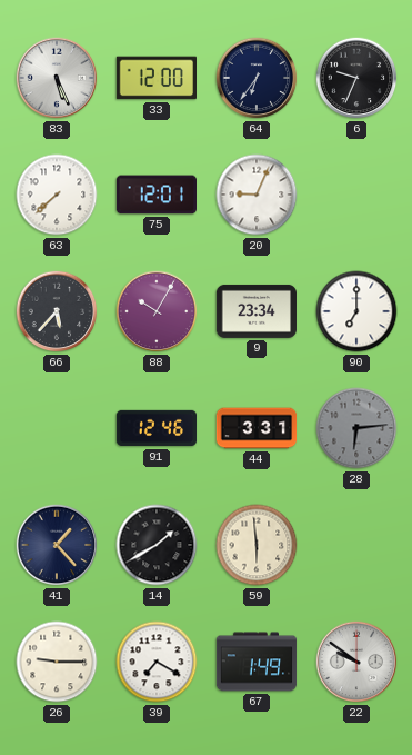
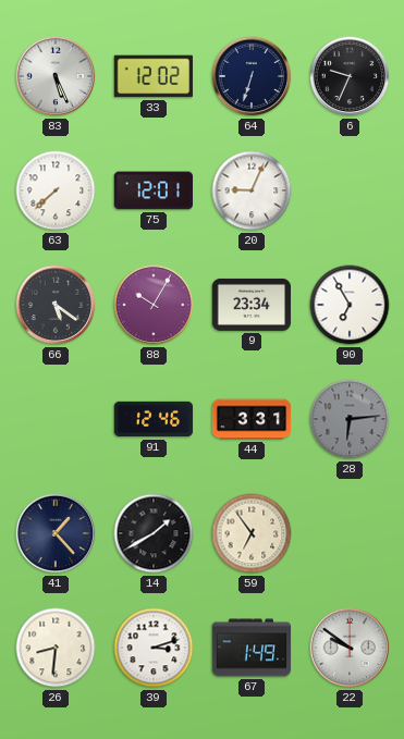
33: 12:00 -> 12:02
64: 6:36 -> 6:33
66: 5:37 -> 5:21
90: 7:00 -> 6:55
59: 5:59 -> 6:54
26: 9:15 -> 8:31
39: 7:20 -> 3:12
